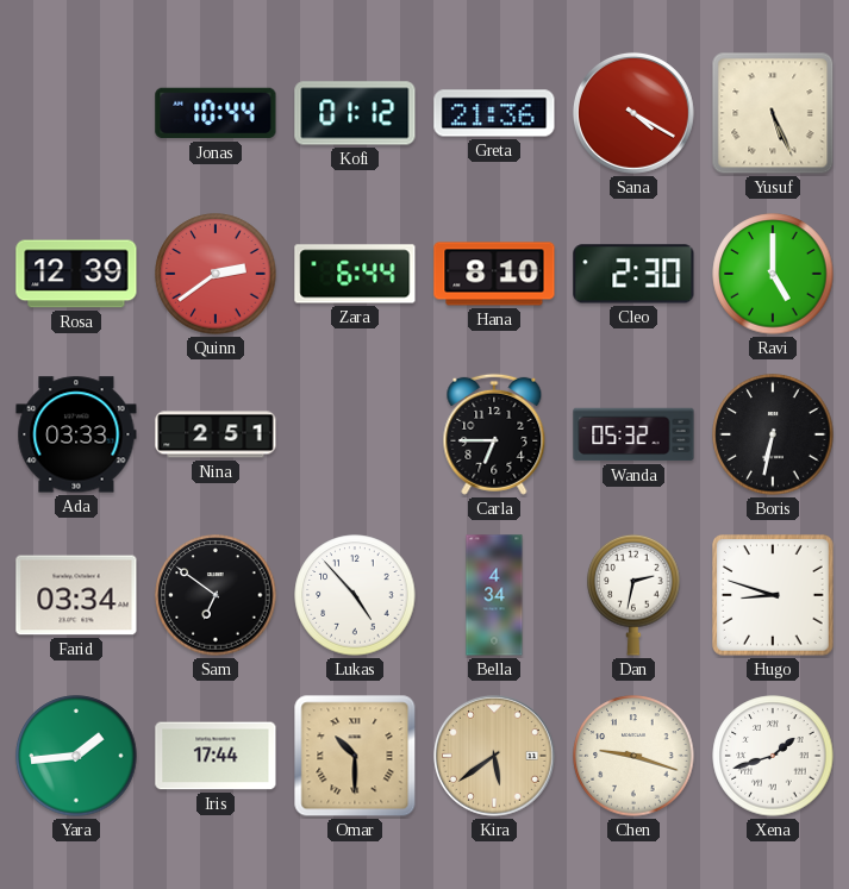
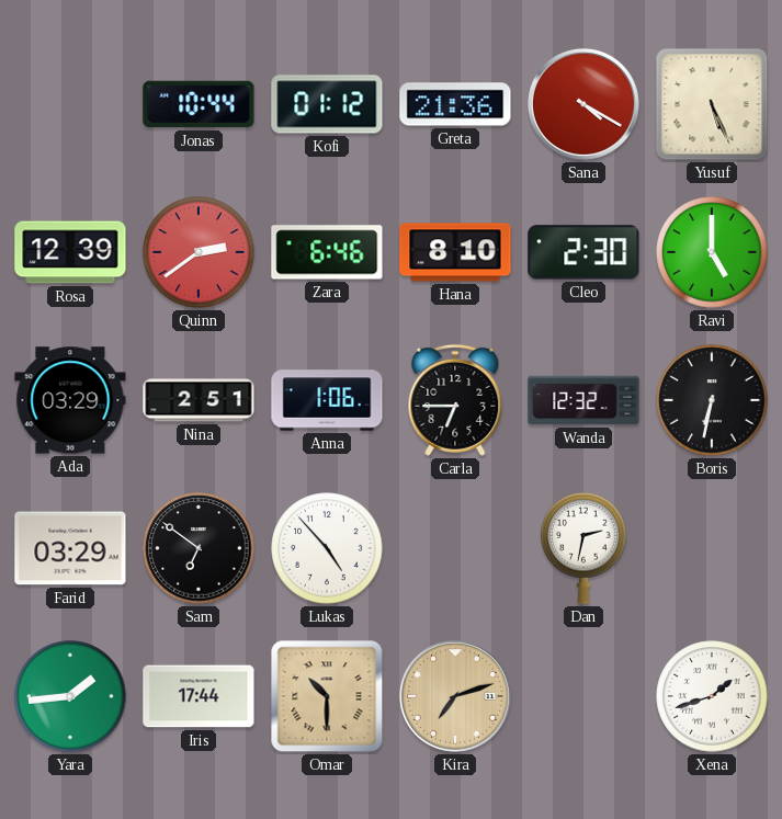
Zara: 6:44 -> 6:46
Ada: 03:33 -> 03:29
Anna: none -> 1:06
Wanda: 05:32 -> 12:32
Farid: 03:34 -> 03:29
Bella: 4:34 -> none
Hugo: 8:48 -> none
Kira: 5:39 -> 7:12
Chen: 9:18 -> none
